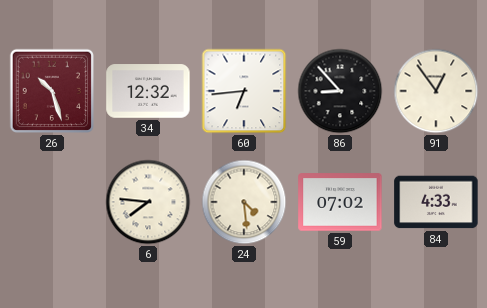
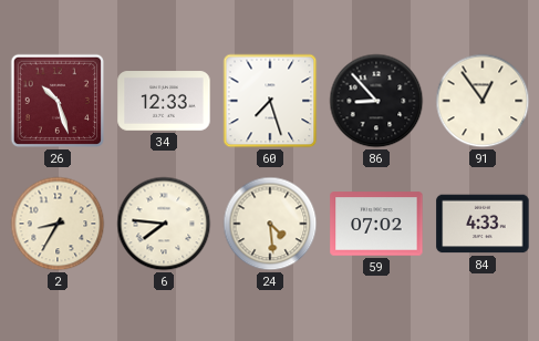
34: 12:32 -> 12:33
60: 6:44 -> 7:27
2: none -> 8:35
